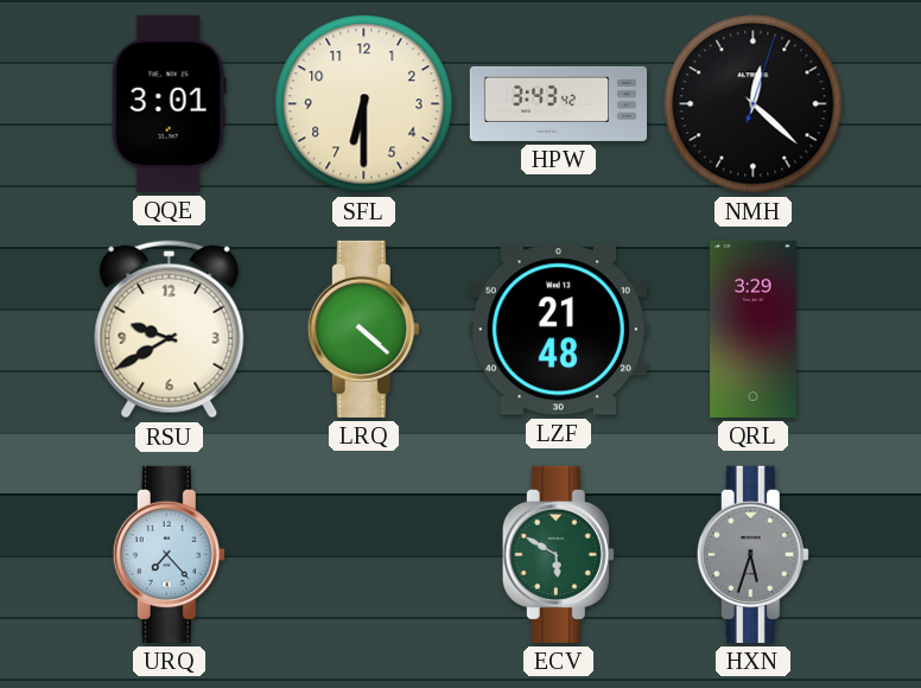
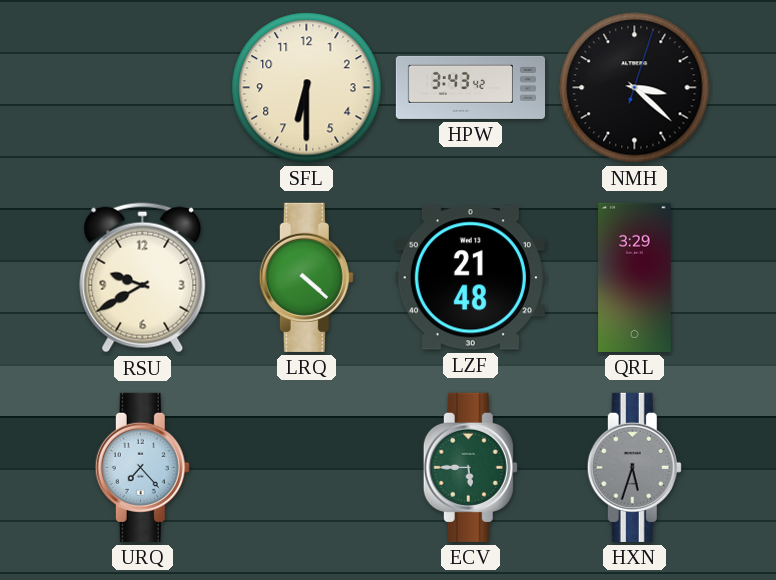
QQE: 3:01 -> none
NMH: 12:22 -> 3:22
ECV: 5:50 -> 5:45
